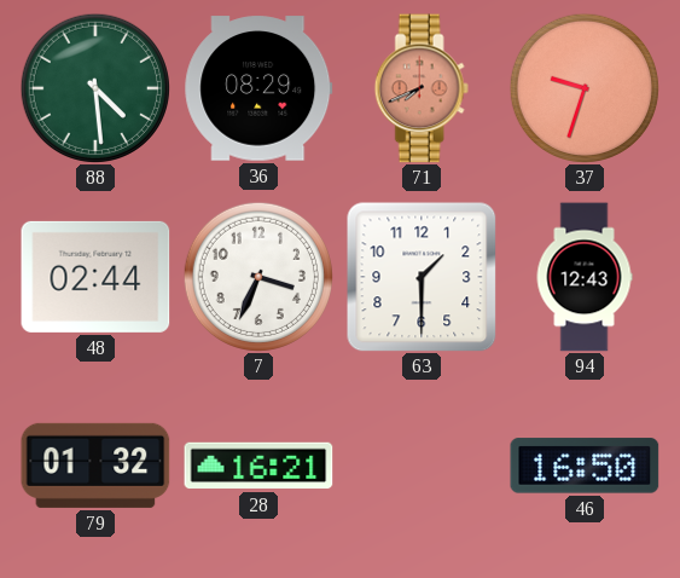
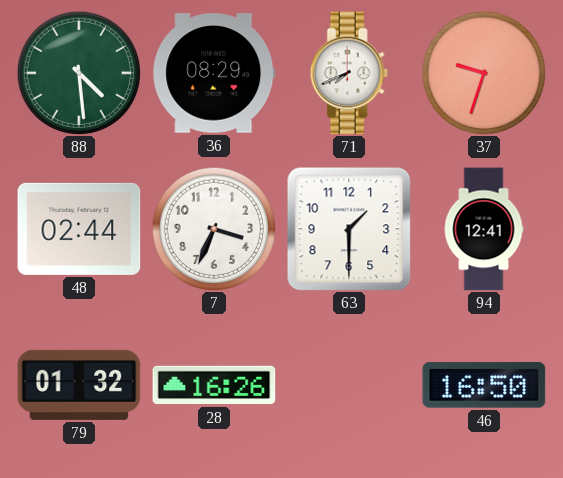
71 dial: salmon -> white
94: 12:43 -> 12:41
28: 16:21 -> 16:26
